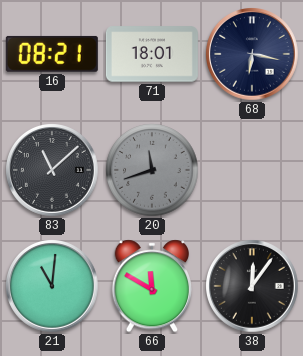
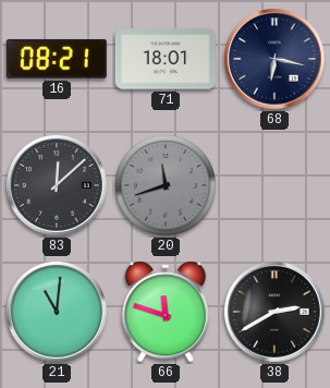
83: 11:08 -> 12:08
66: 11:50 -> 11:48
38: 12:06 -> 2:40
